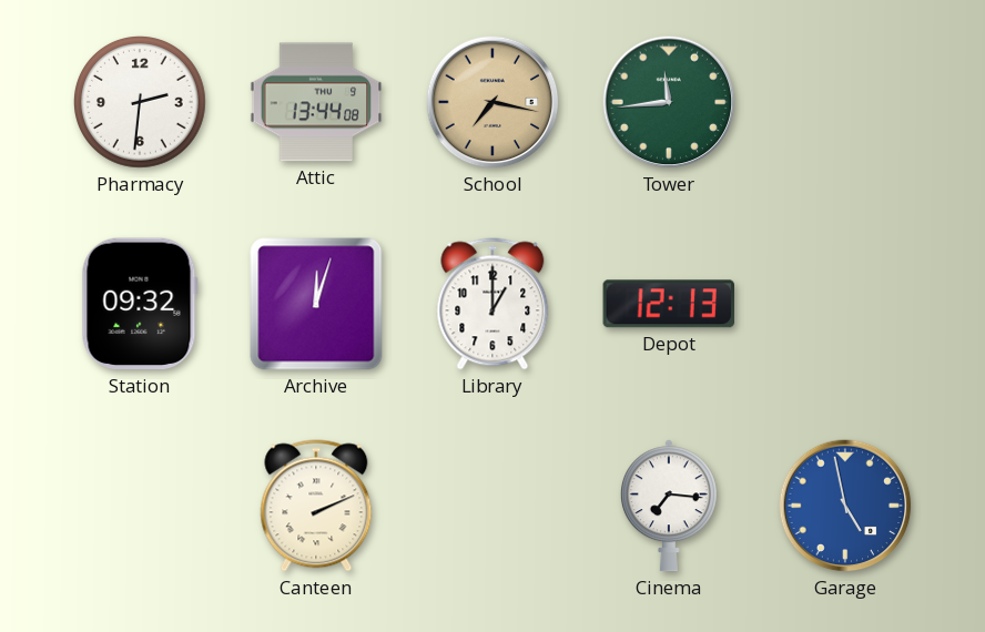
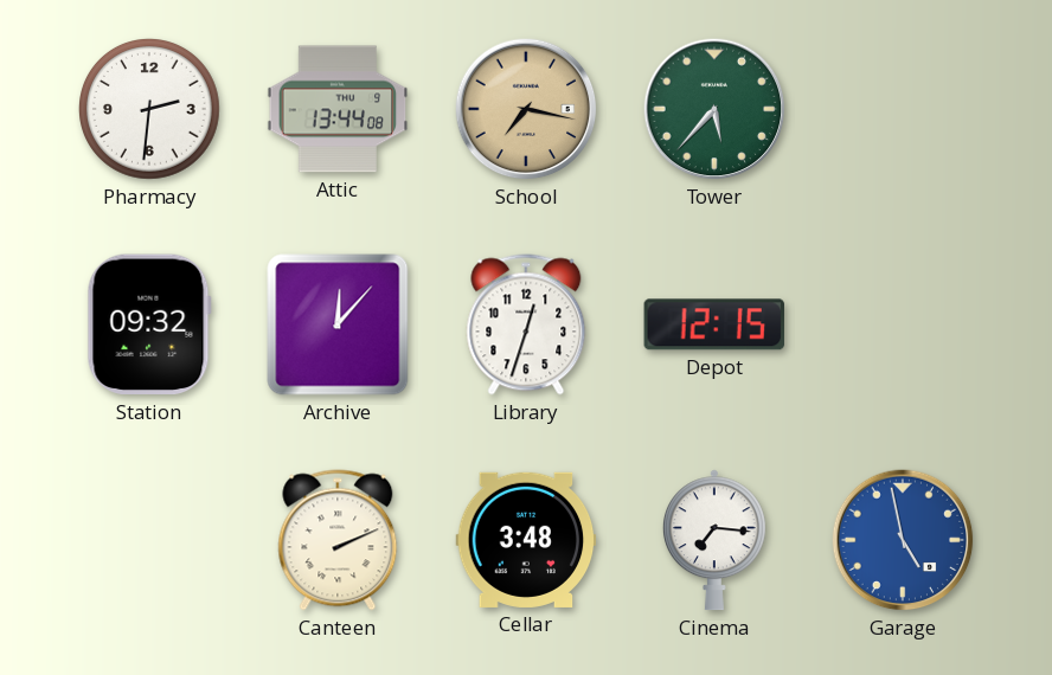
Tower: 11:44 -> 5:37
Archive: 12:03 -> 12:07
Library: 1:00 -> 12:33
Depot: 12:13 -> 12:15
Cellar: none -> 3:48
